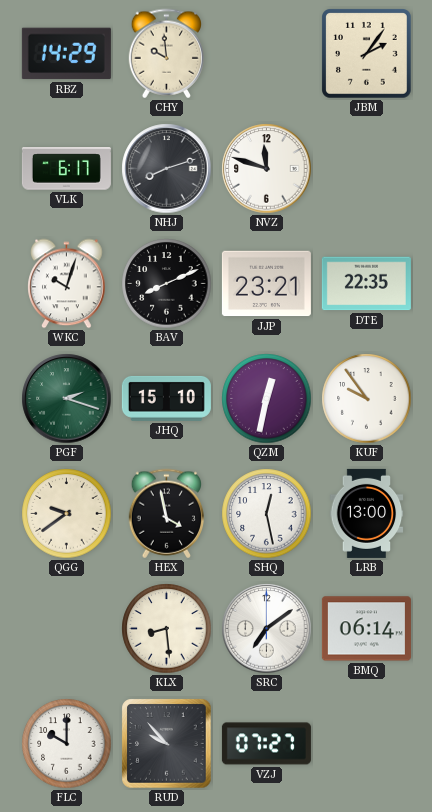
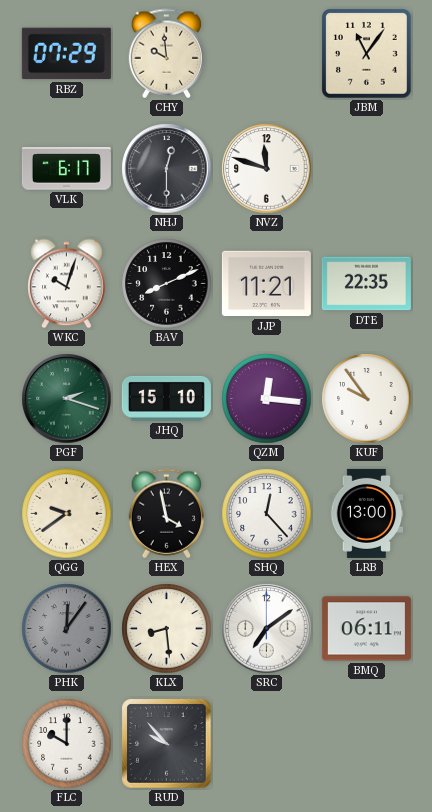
RBZ: 14:29 -> 07:29
JBM: 2:06 -> 11:06
NHJ: 8:12 -> 12:30
JJP: 23:21 -> 11:21
QZM: 12:32 -> 12:16
SHQ: 12:28 -> 12:23
PHK: none -> 12:06
BMQ: 06:14 -> 06:11
VZJ: 07:27 -> none
